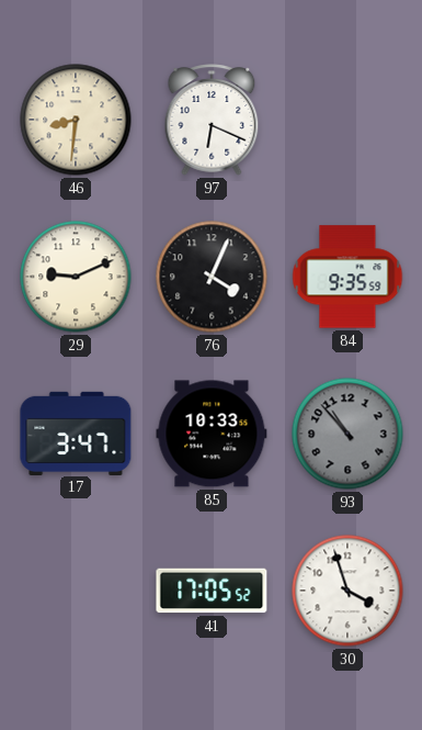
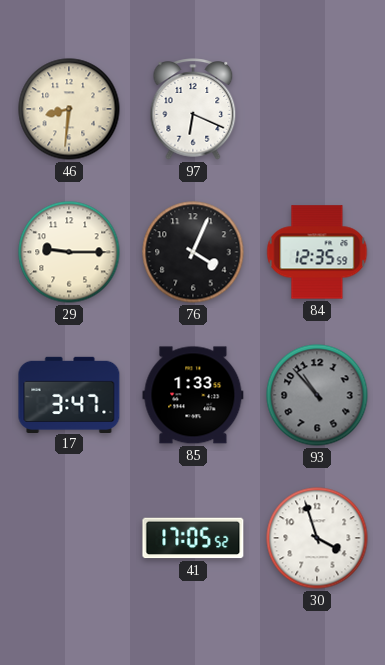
29: 9:11 -> 9:15
84: 9:35 -> 12:35
85: 10:33 -> 1:33
